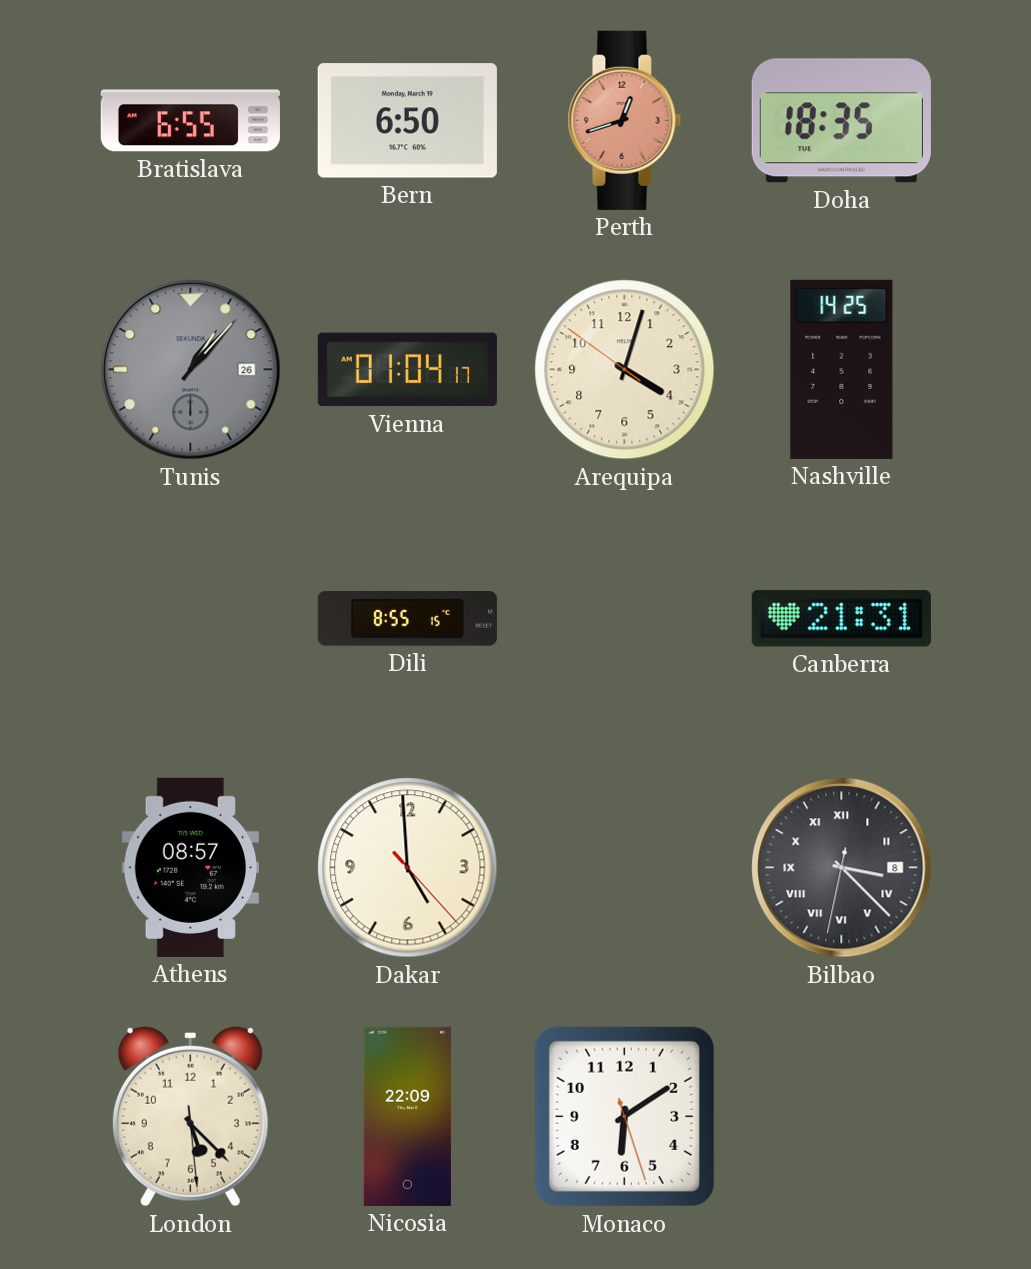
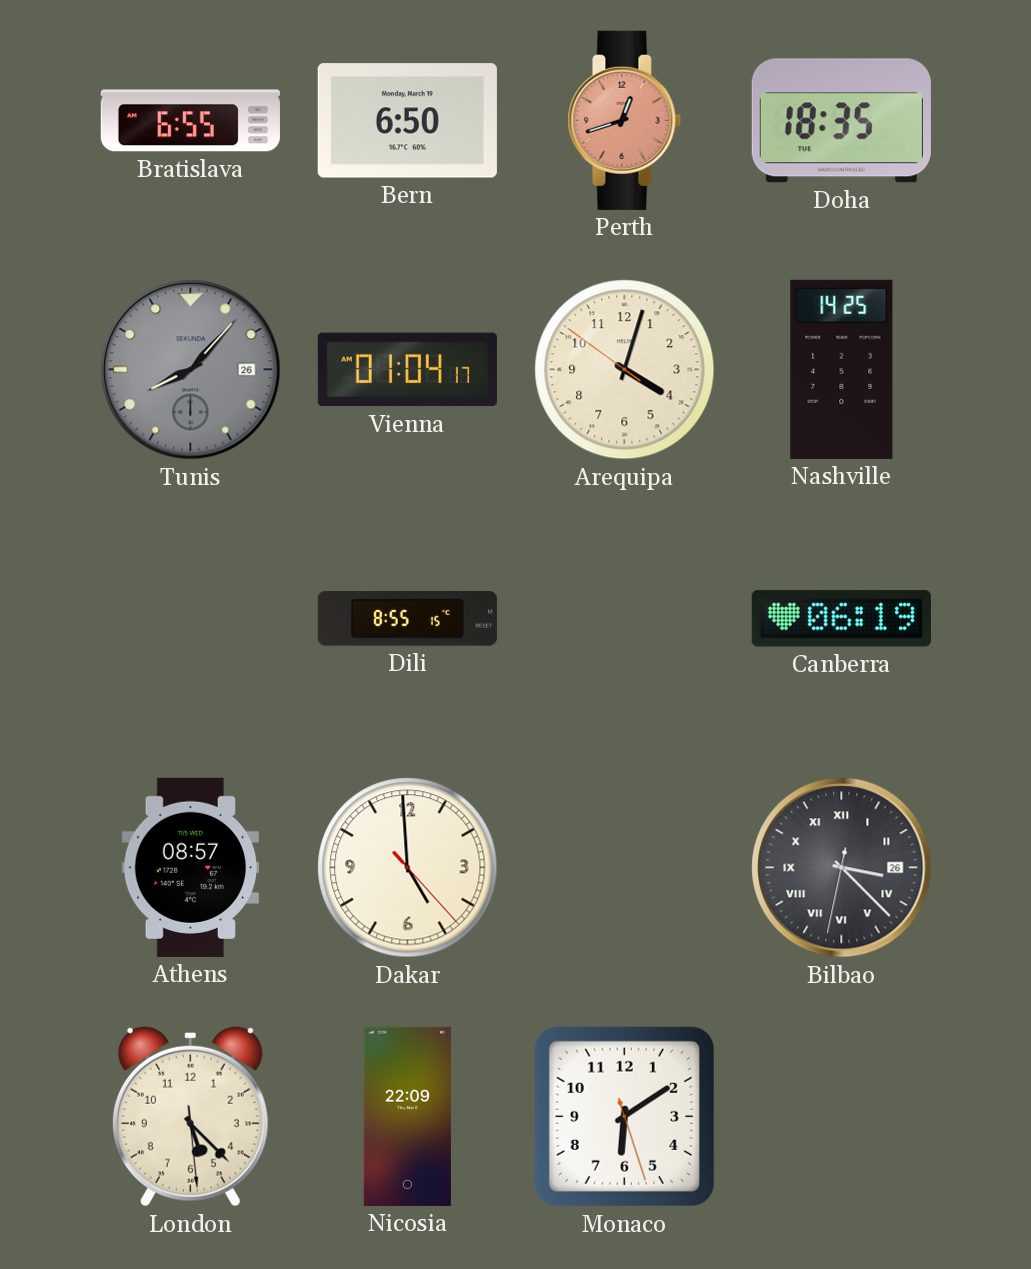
Tunis: 1:07 -> 8:07
Canberra: 21:31 -> 06:19
Bilbao date: 8 -> 26
